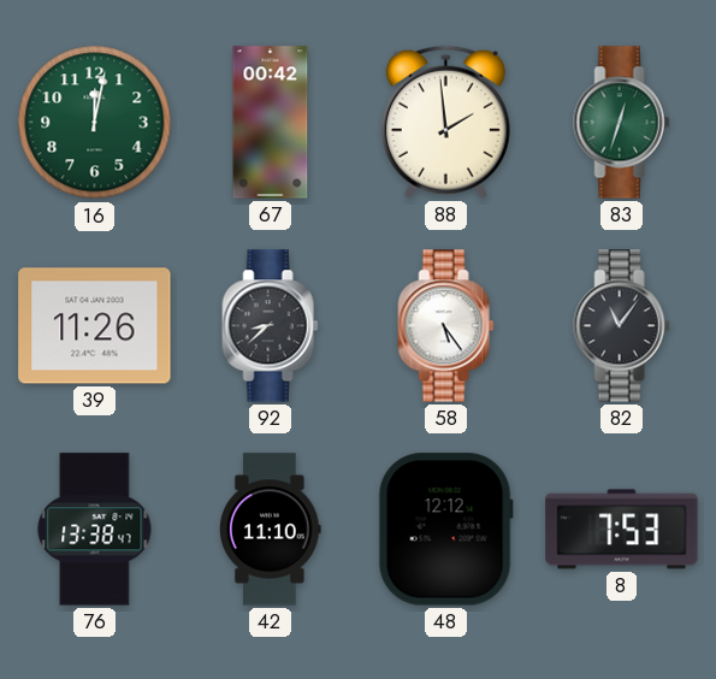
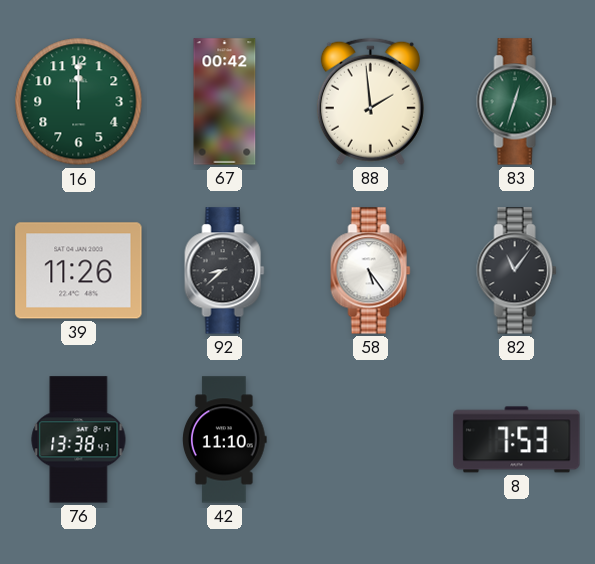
16: 12:02 -> 12:00
48: 12:12 -> none
